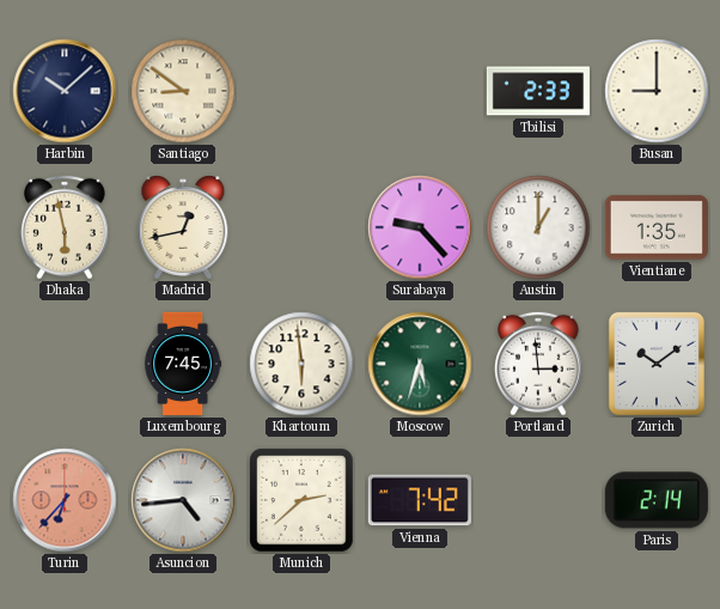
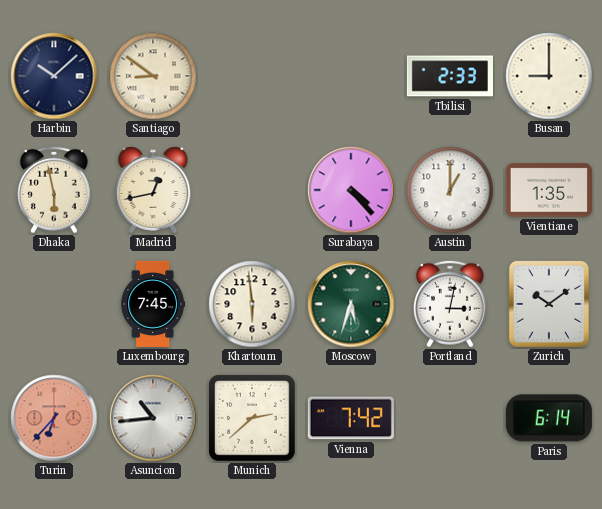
Surabaya: 9:23 -> 4:23
Portland: 2:59 -> 3:02
Asuncion: 4:44 -> 10:44
Paris: 2:14 -> 6:14
